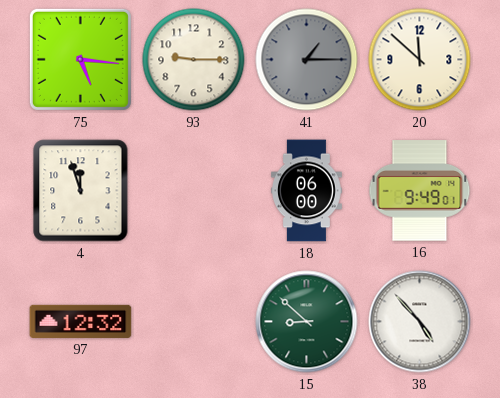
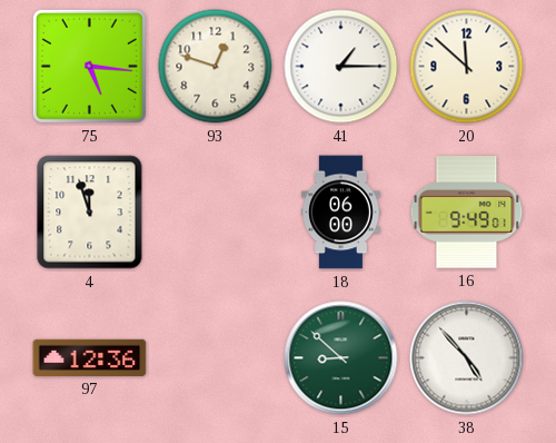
93: 9:15 -> 12:48
41 dial: grey -> white
97: 12:32 -> 12:36
